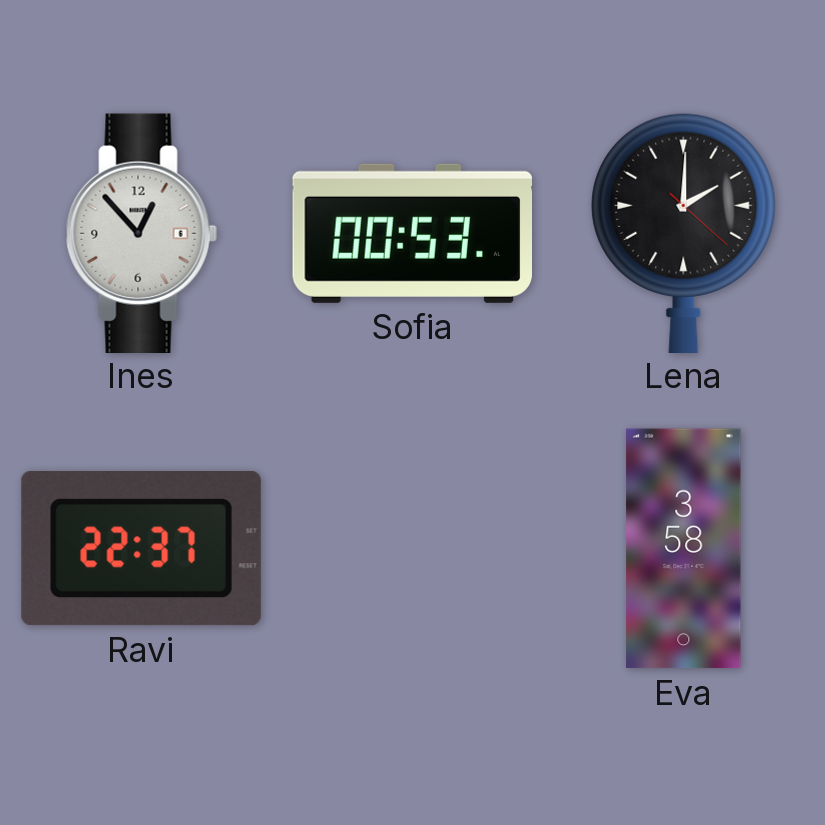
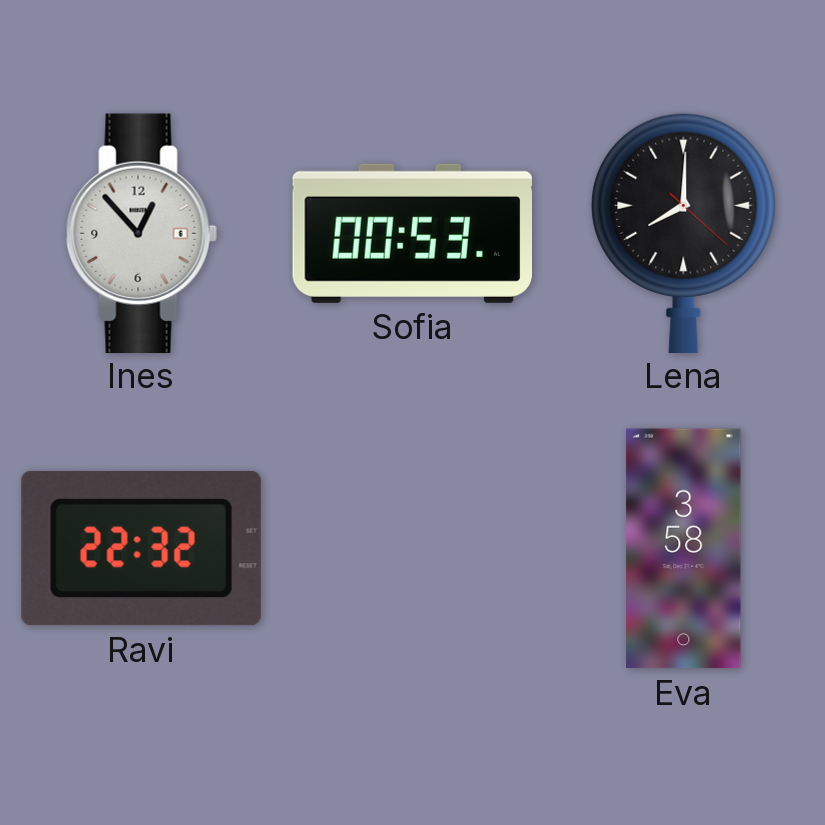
Lena: 2:00 -> 8:00
Ravi: 22:37 -> 22:32
